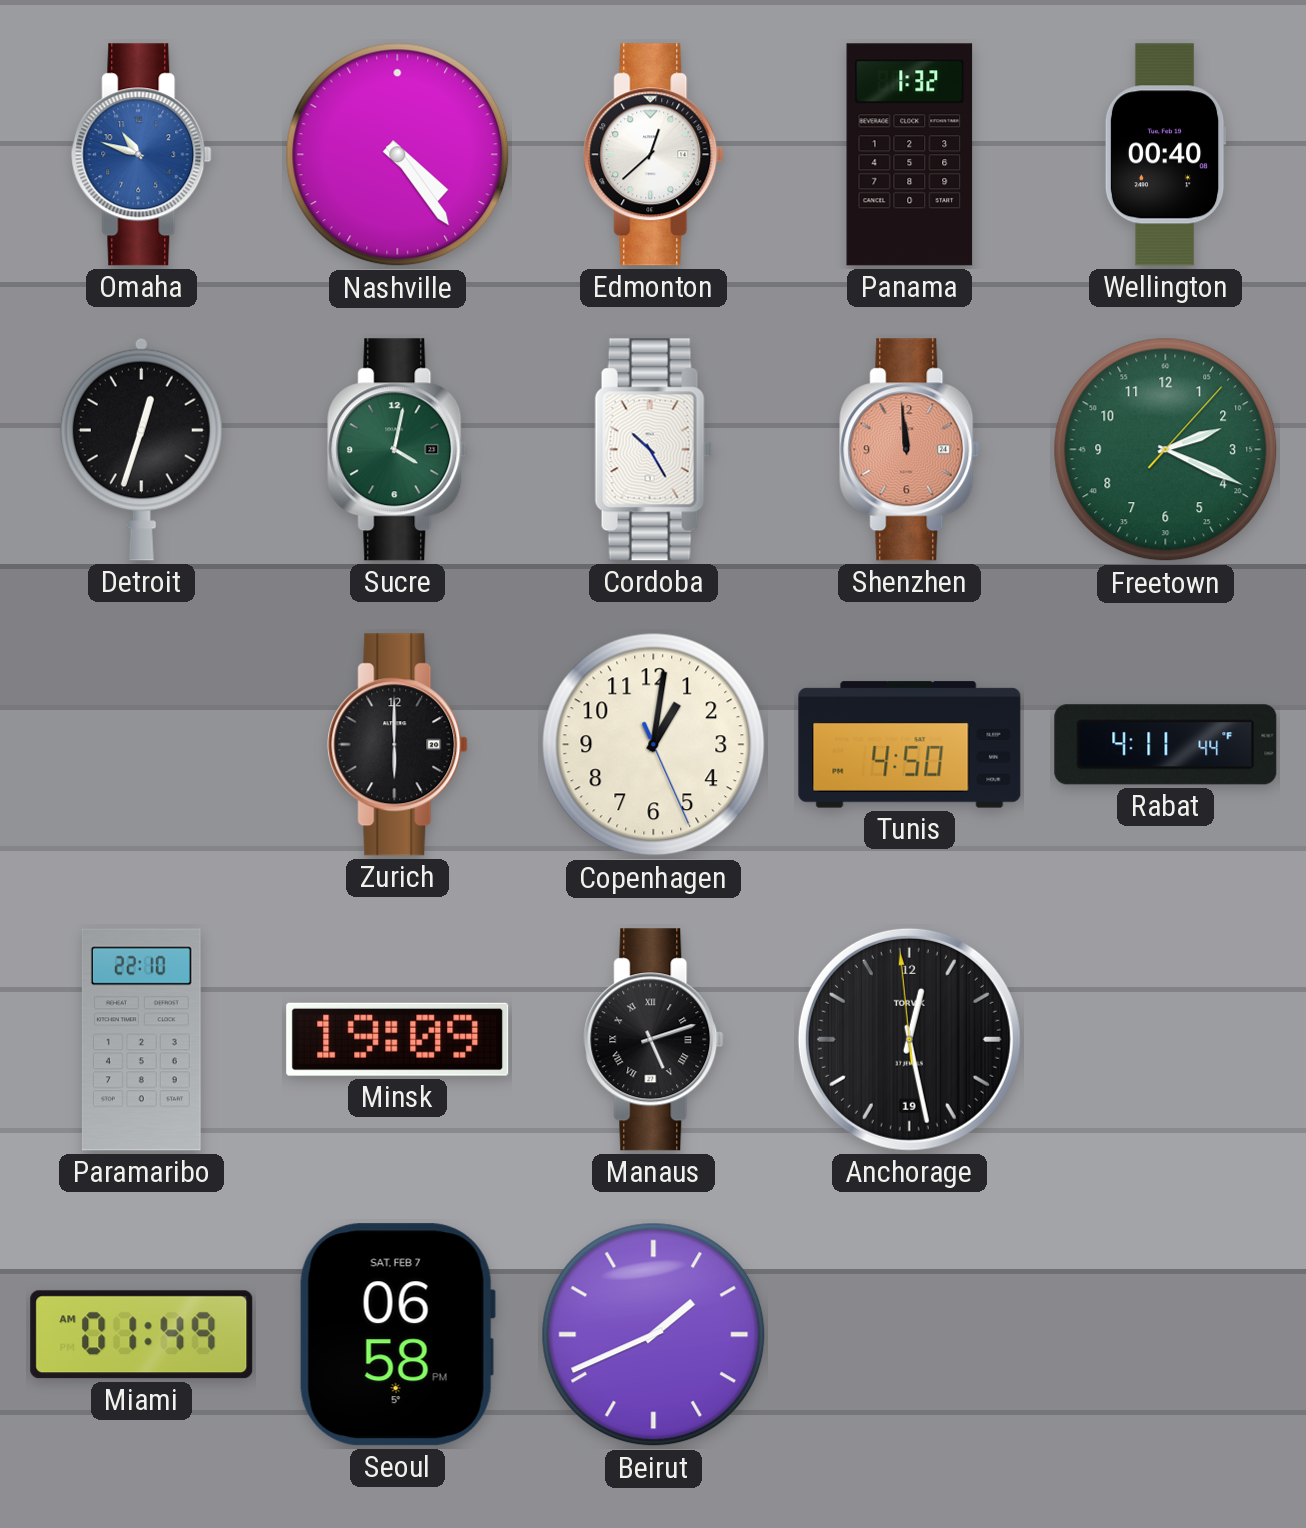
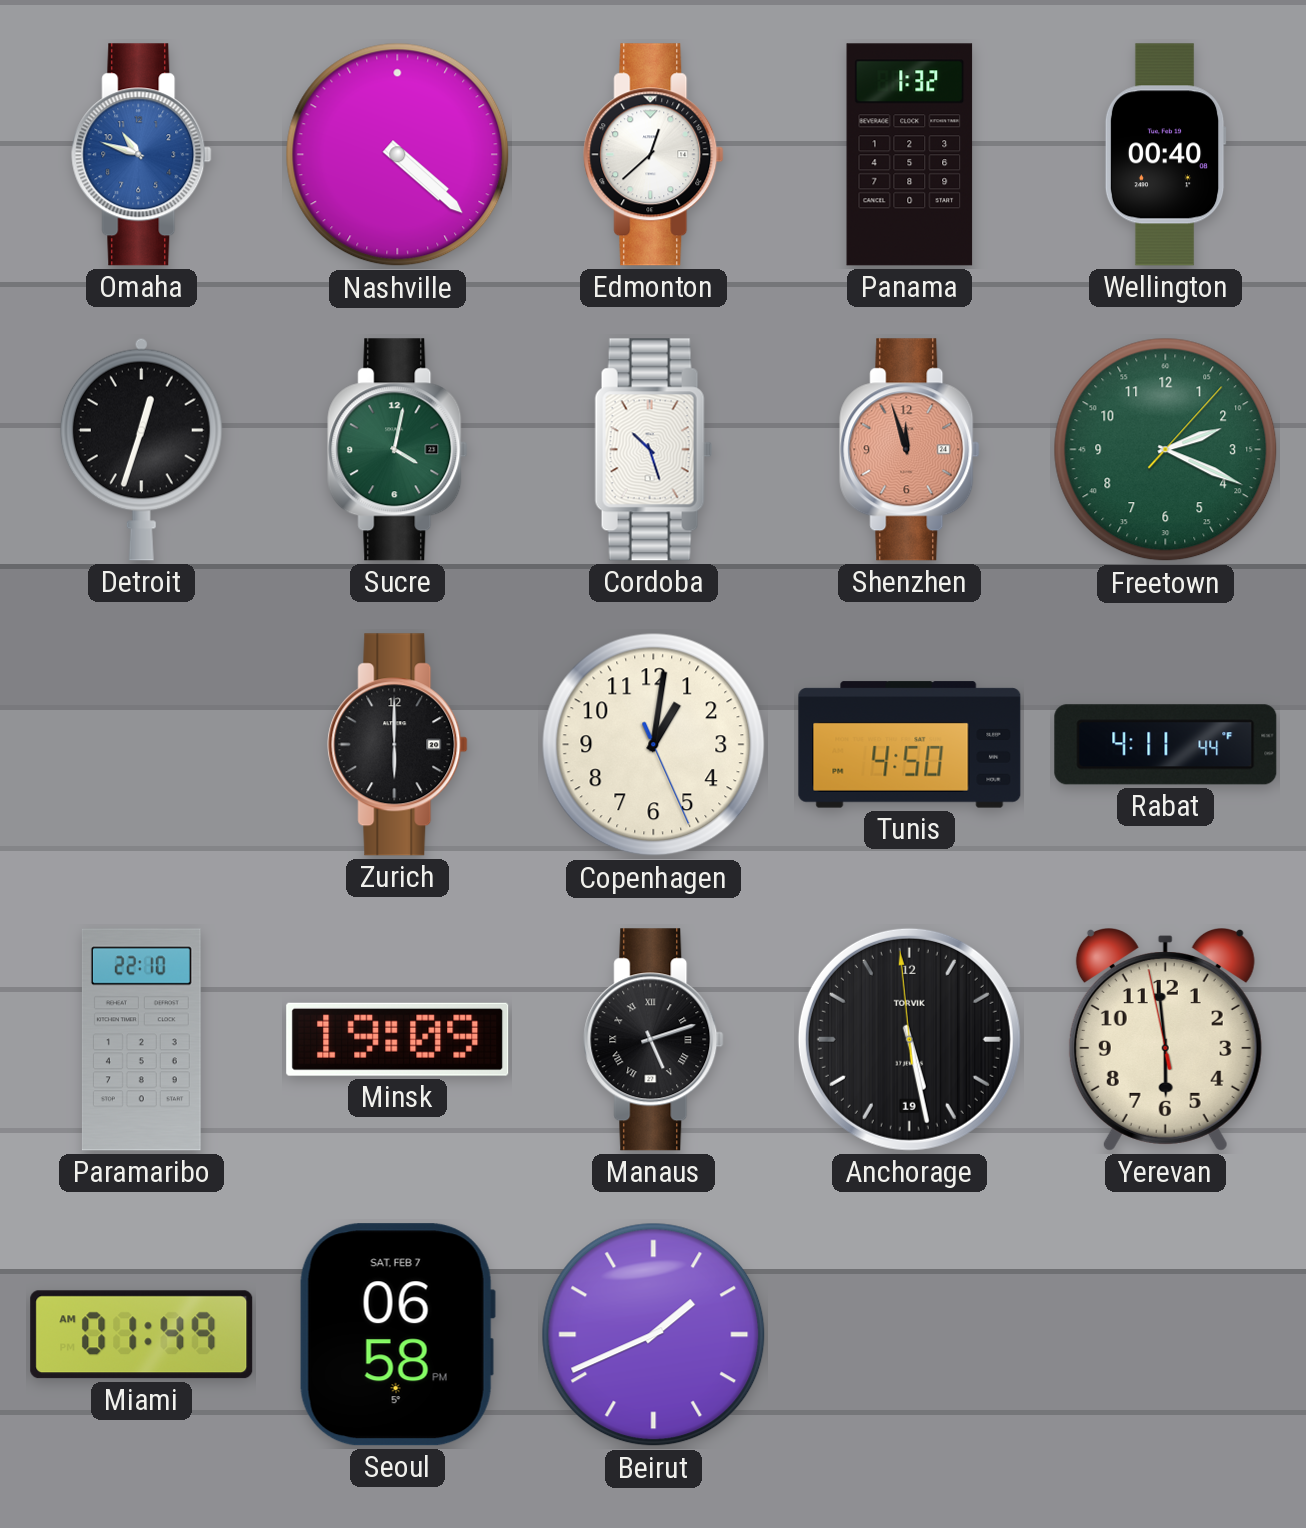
Nashville: 4:24 -> 4:22
Cordoba: 10:25 -> 10:27
Shenzhen: 11:59 -> 11:57
Anchorage: 12:27 -> 5:27
Yerevan: none -> 5:58
